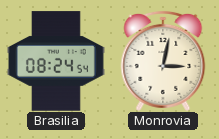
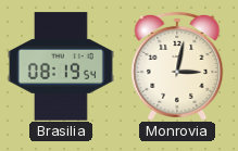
Brasilia: 08:24 -> 08:19
